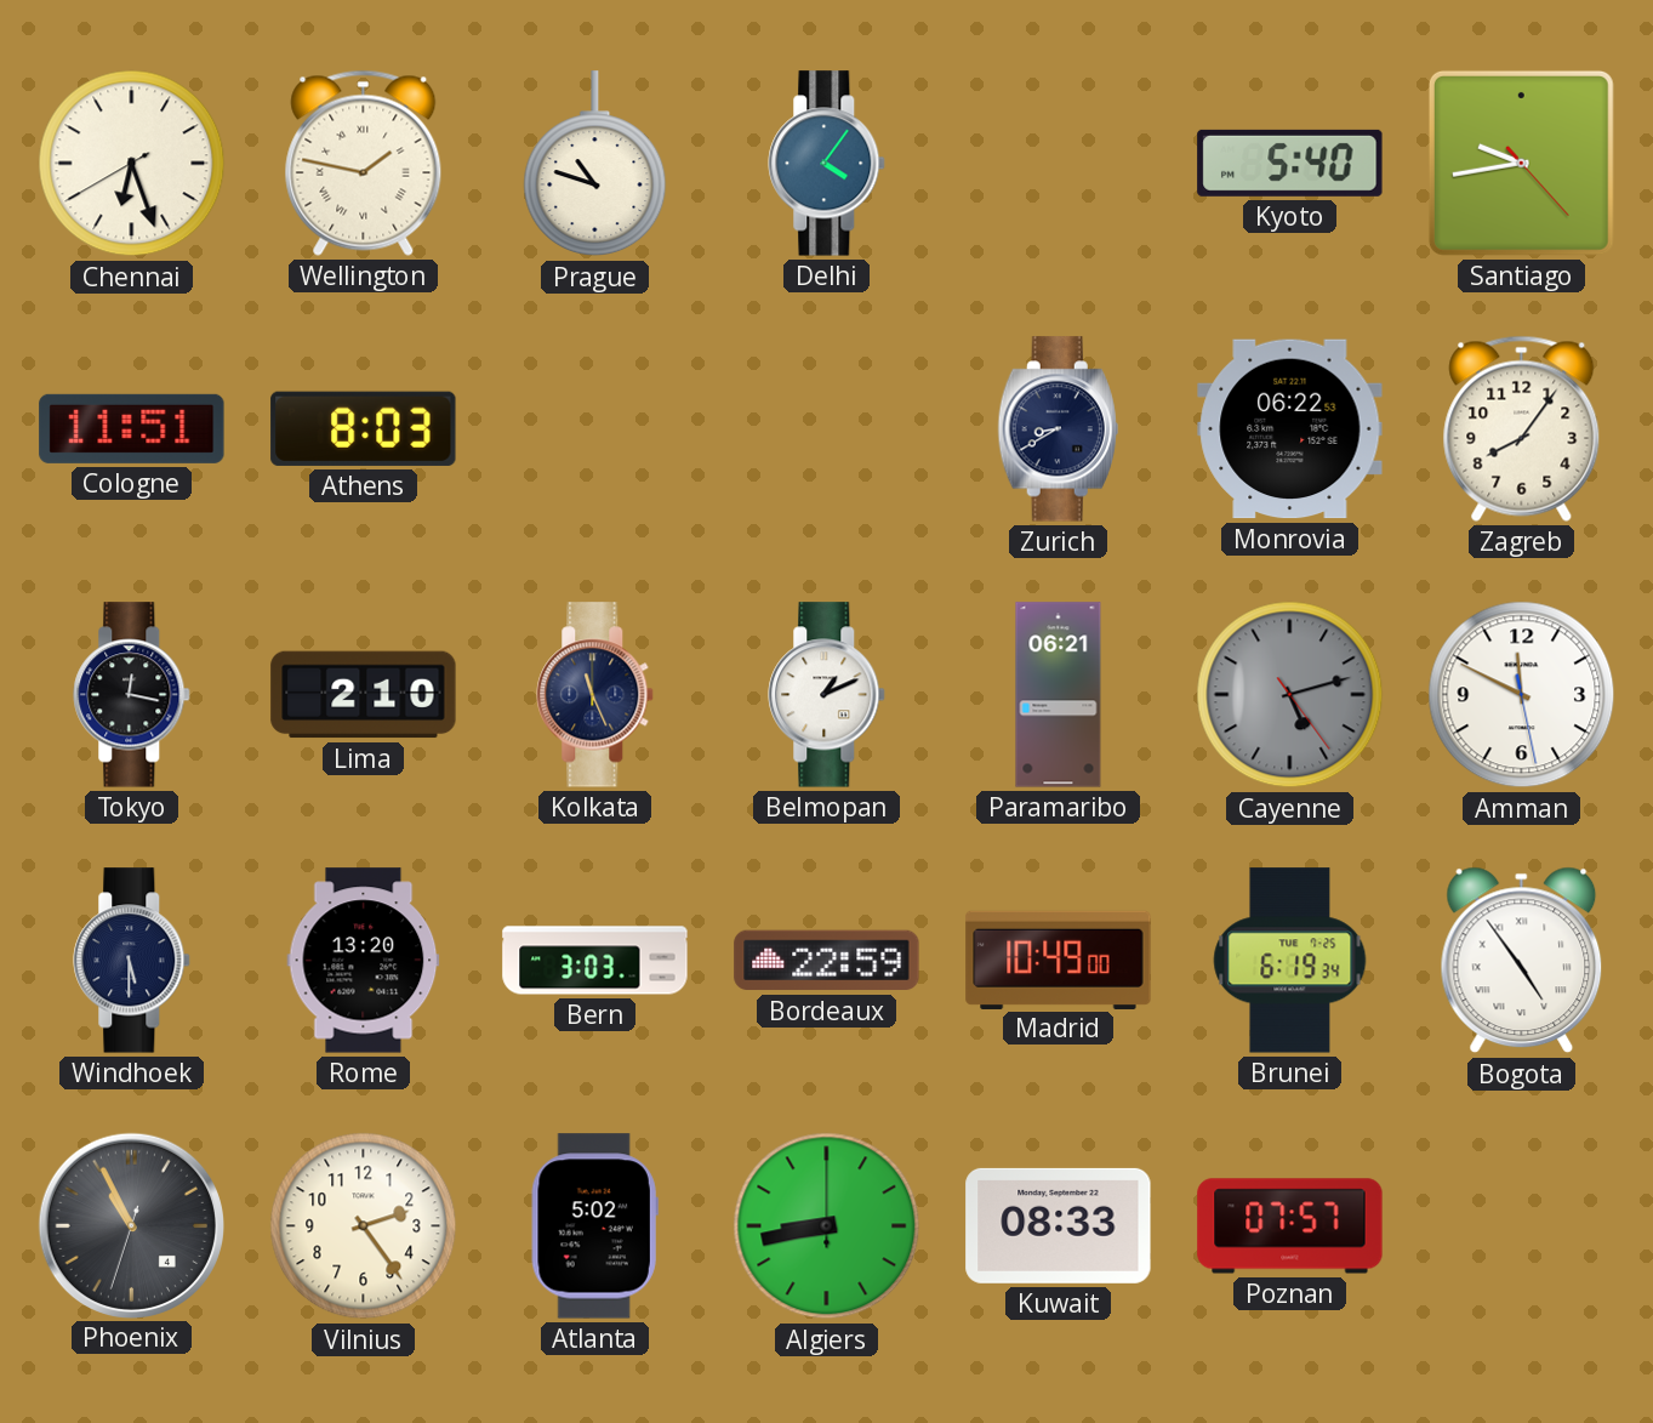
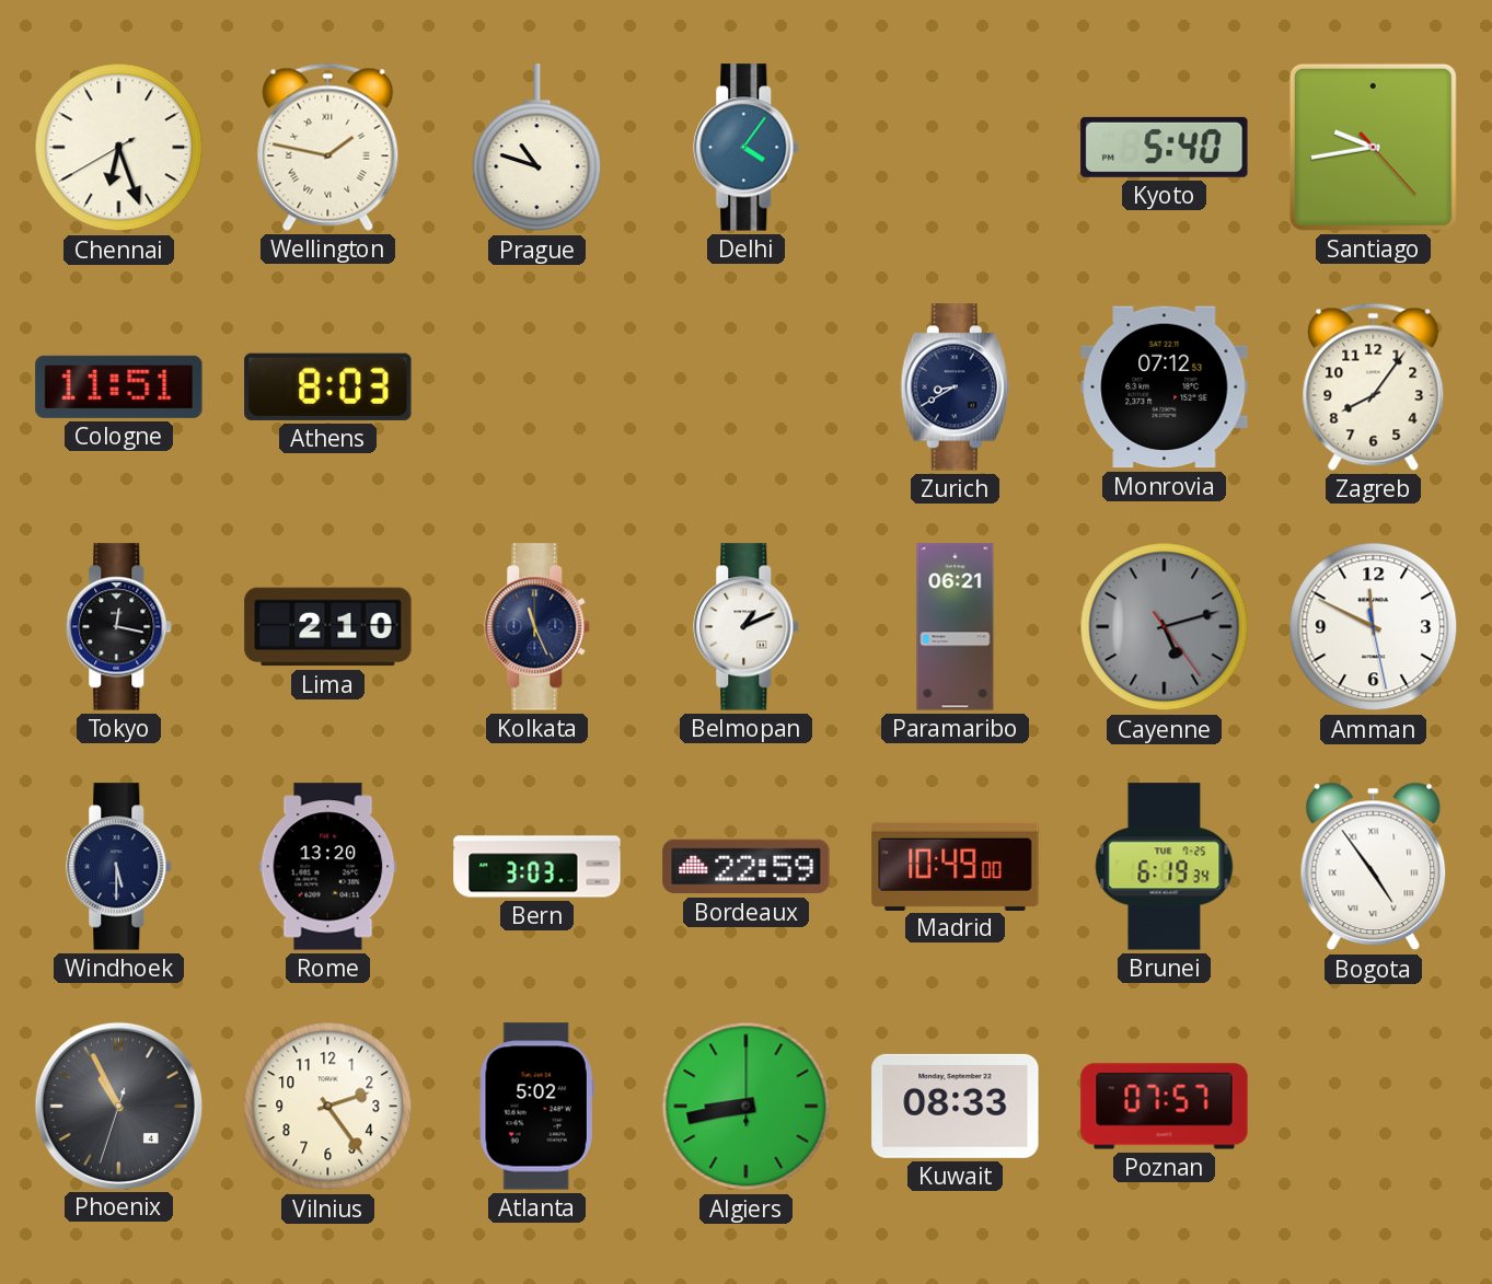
Monrovia: 06:22 -> 07:12
